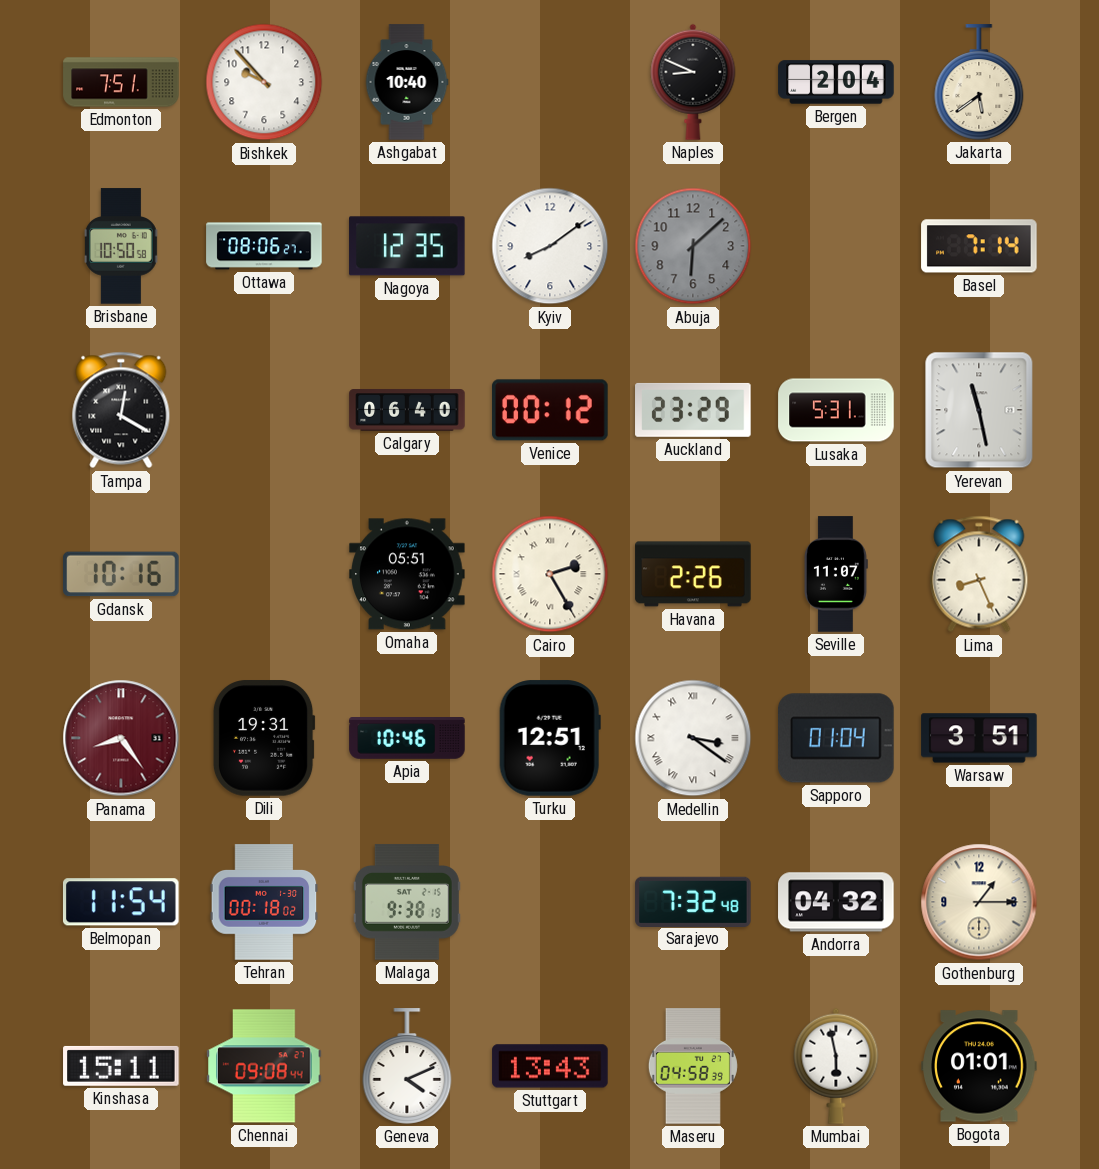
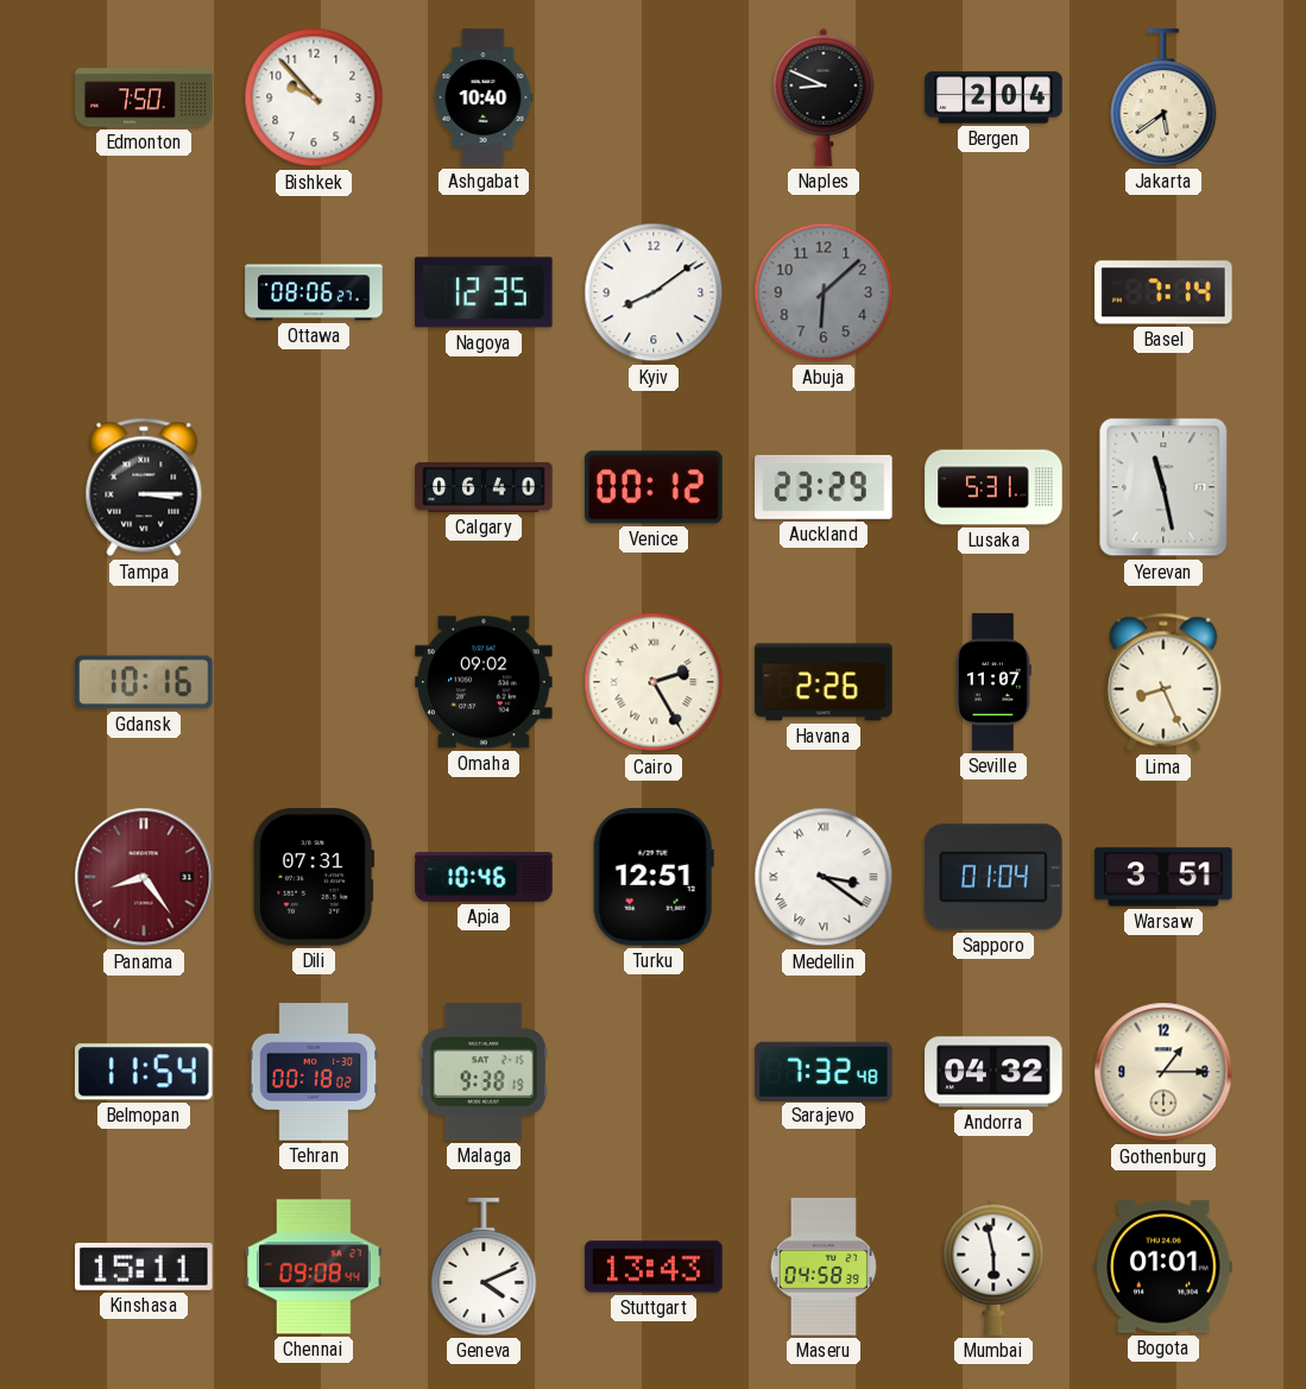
Edmonton: 7:51 -> 7:50
Brisbane: 10:50 -> none
Tampa: 12:20 -> 3:15
Omaha: 05:51 -> 09:02
Dili: 19:31 -> 07:31
